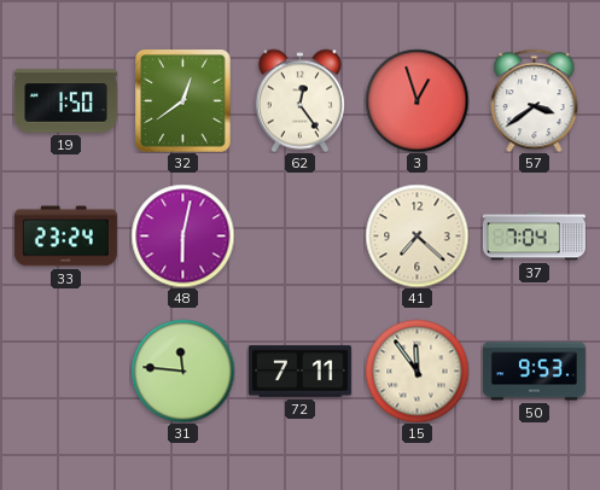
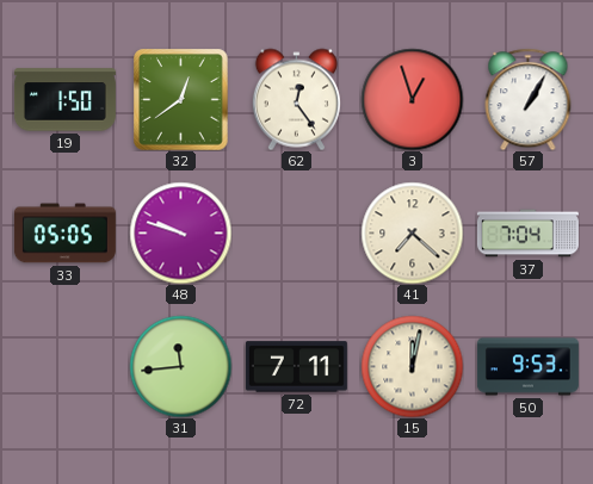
57: 3:39 -> 1:05
33: 23:24 -> 05:05
48: 6:02 -> 9:48
31: 11:46 -> 11:44
15: 11:54 -> 12:02
